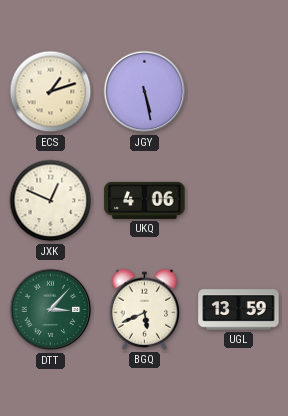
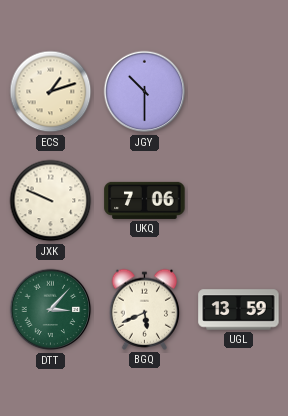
JGY: 5:28 -> 10:30
JXK: 12:49 -> 9:49
UKQ: 4:06 -> 7:06
